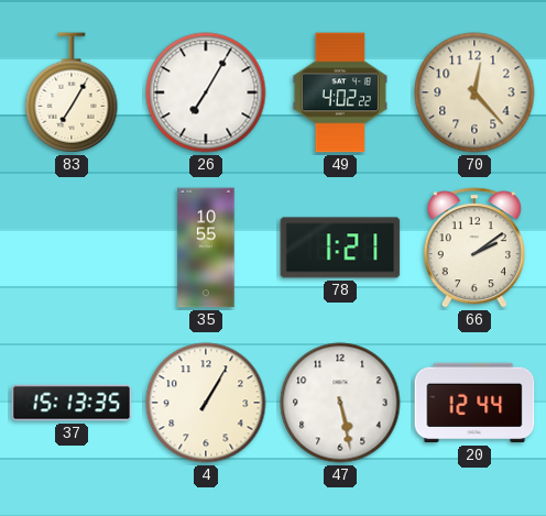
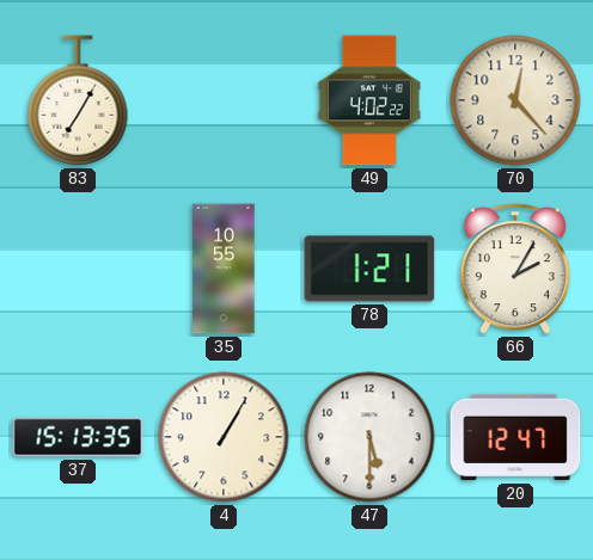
26: 7:05 -> none
66: 2:09 -> 2:05
47: 5:28 -> 5:30
20: 12:44 -> 12:47
